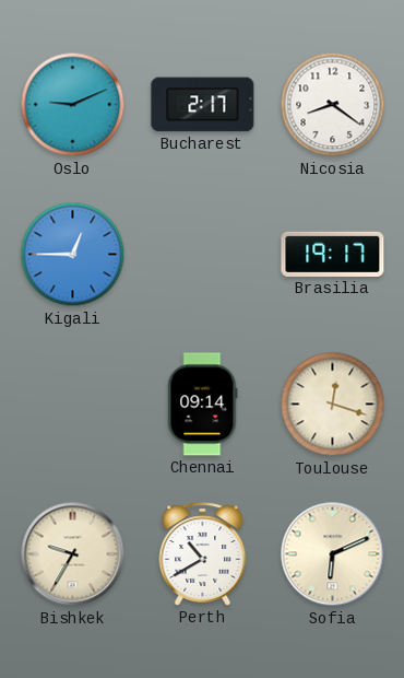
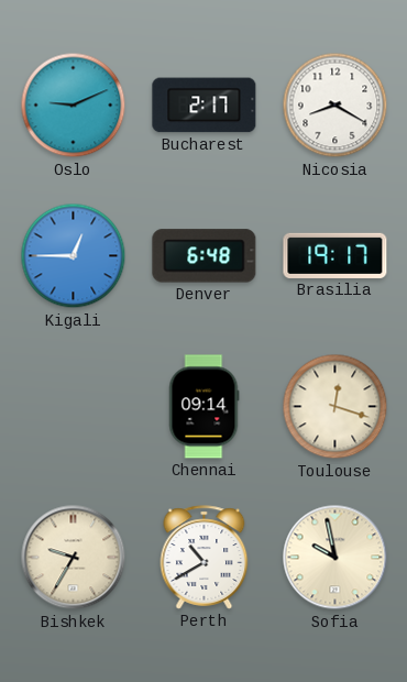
Nicosia: 8:21 -> 8:20
Denver: none -> 6:48
Sofia: 6:11 -> 9:58
